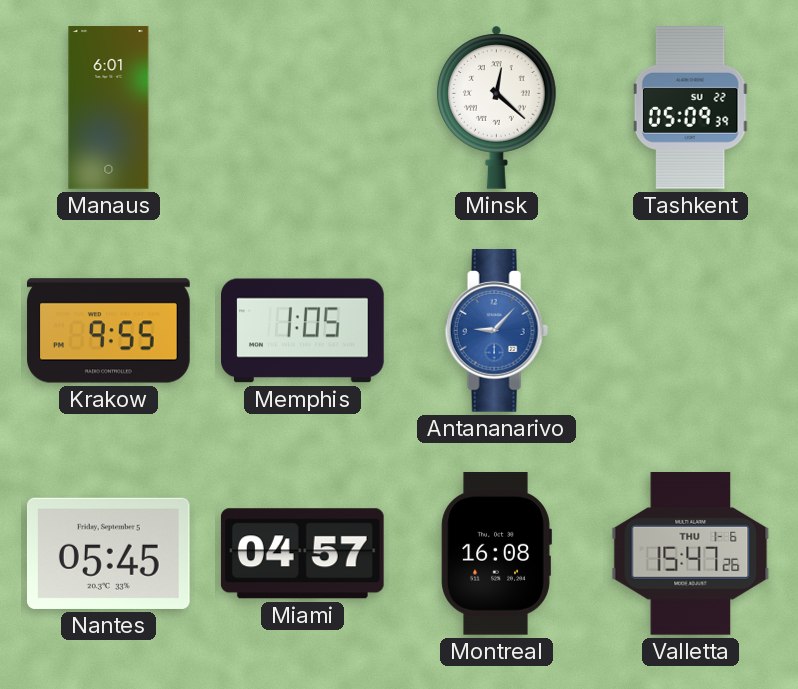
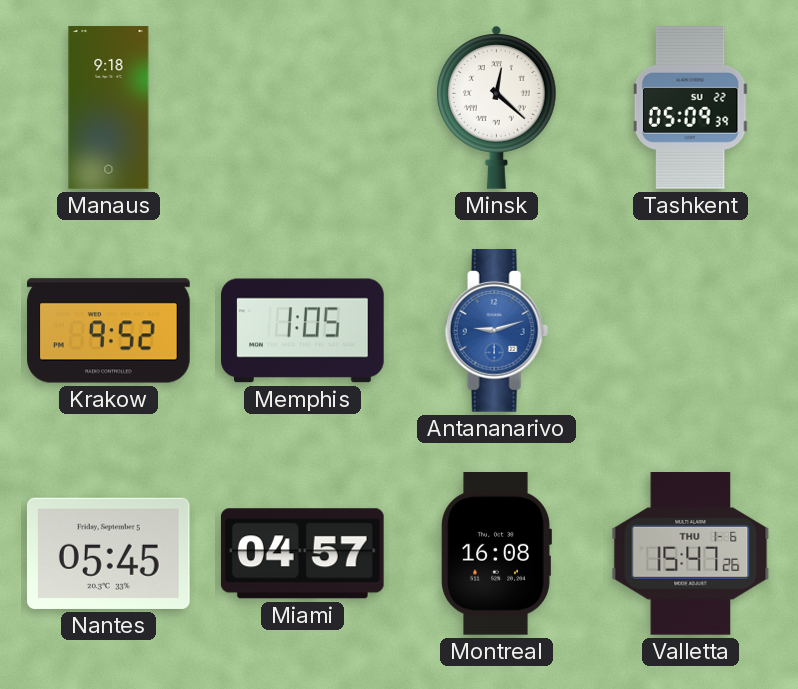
Manaus: 6:01 -> 9:18
Krakow: 9:55 -> 9:52
Antananarivo: 9:07 -> 9:12
